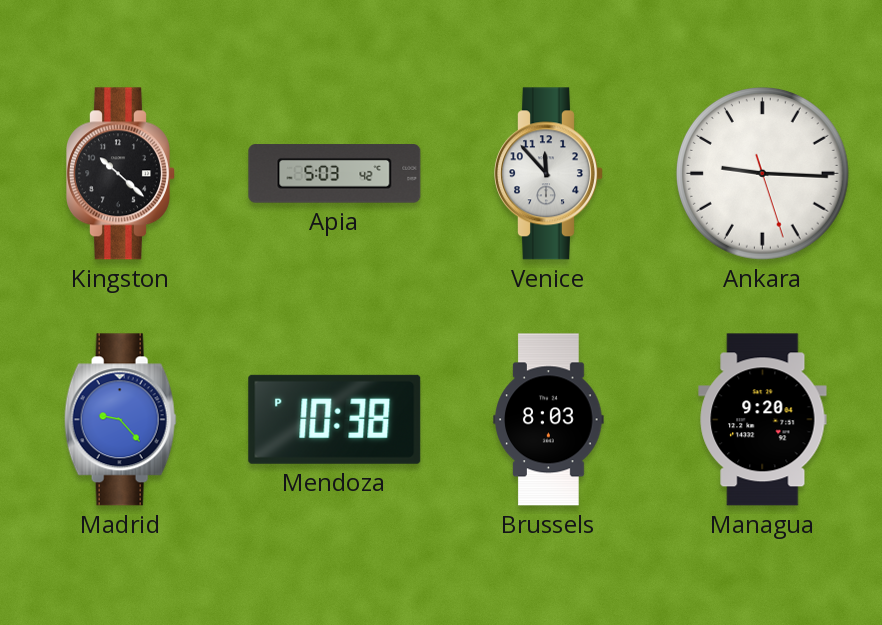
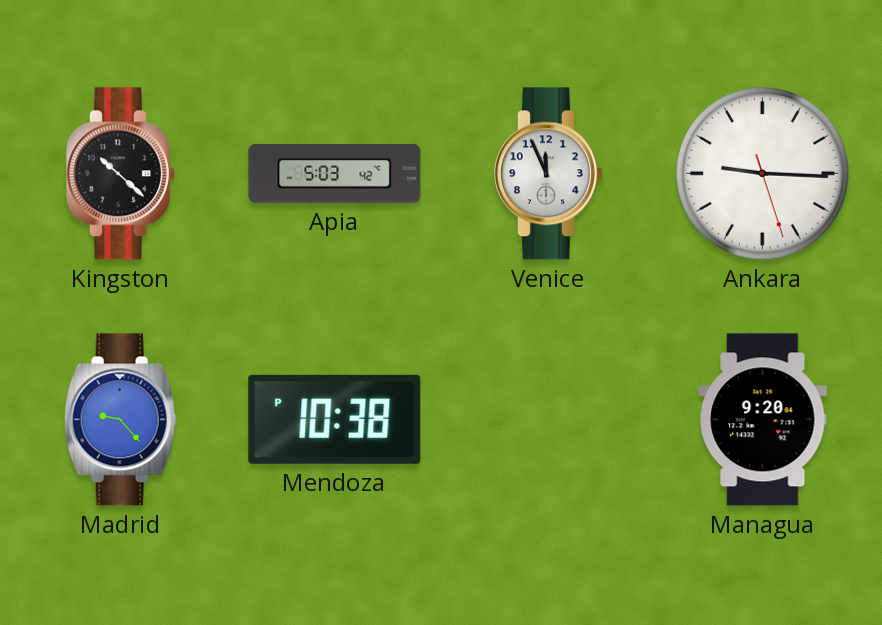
Venice: 11:53 -> 11:56
Brussels: 8:03 -> none
